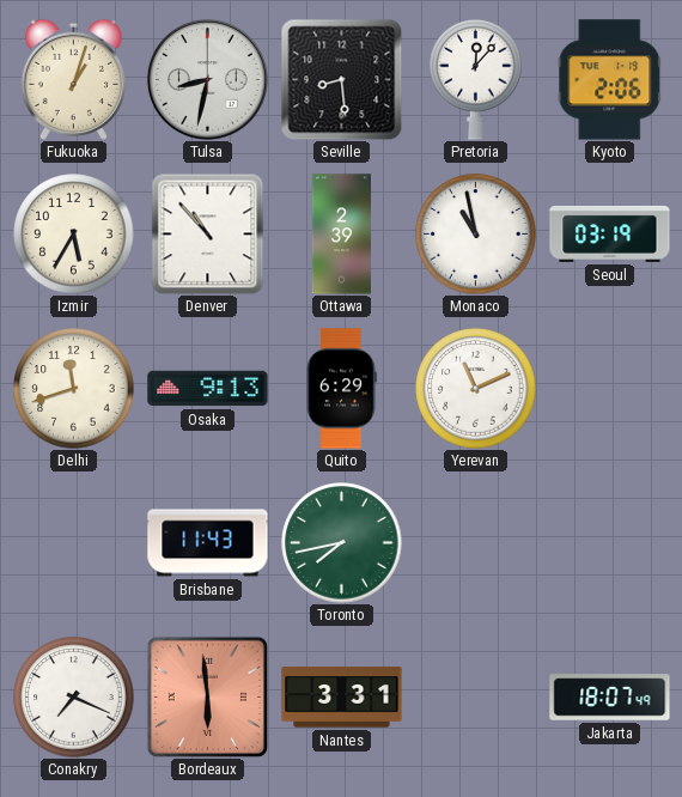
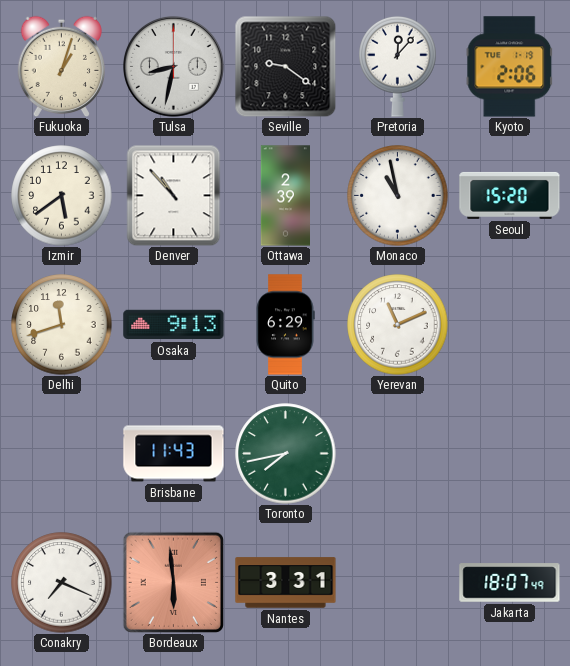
Seville: 8:29 -> 9:21
Izmir: 5:35 -> 5:39
Seoul: 03:19 -> 15:20
